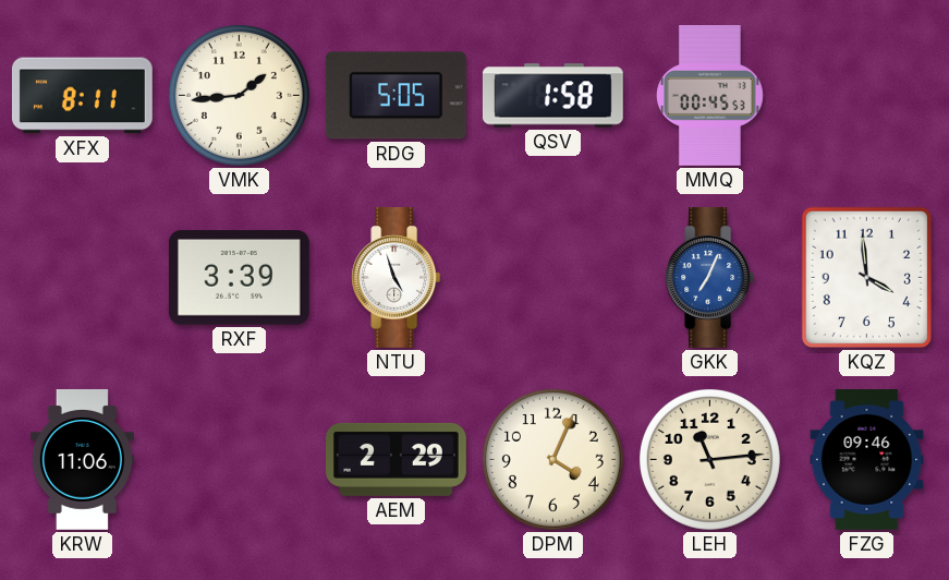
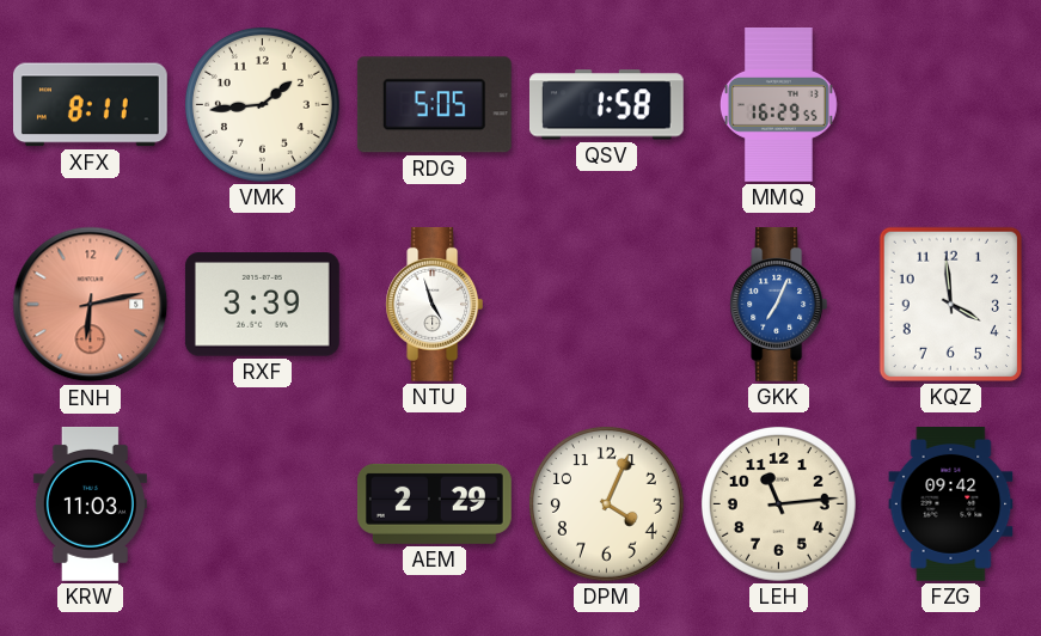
MMQ: 00:45 -> 16:29
ENH: none -> 6:13
KRW: 11:06 -> 11:03
FZG: 09:46 -> 09:42
